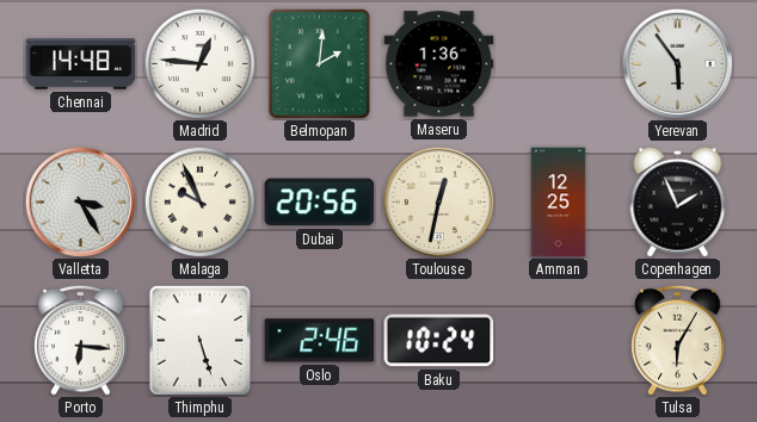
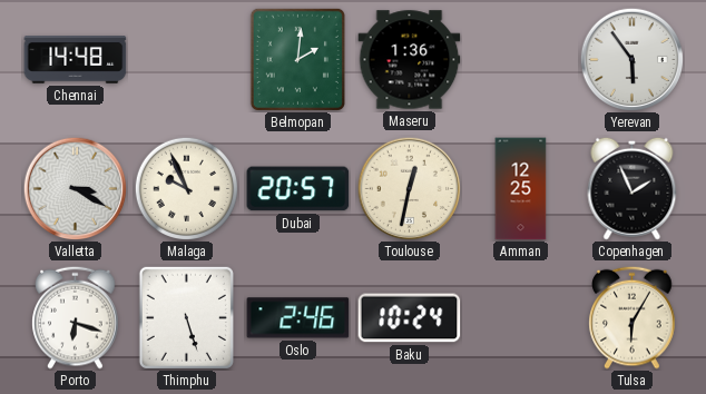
Madrid: 12:46 -> none
Valletta: 3:25 -> 3:20
Dubai: 20:56 -> 20:57
Porto: 6:16 -> 6:18
